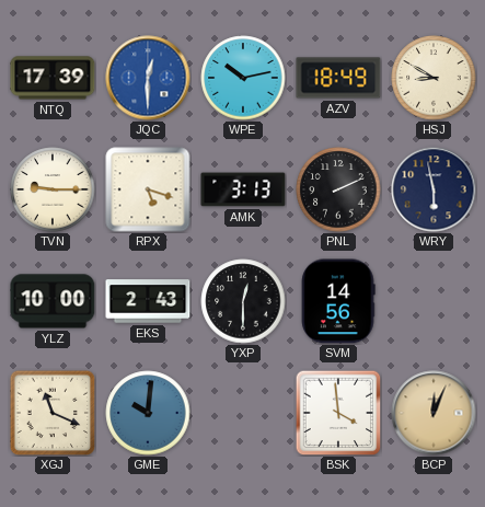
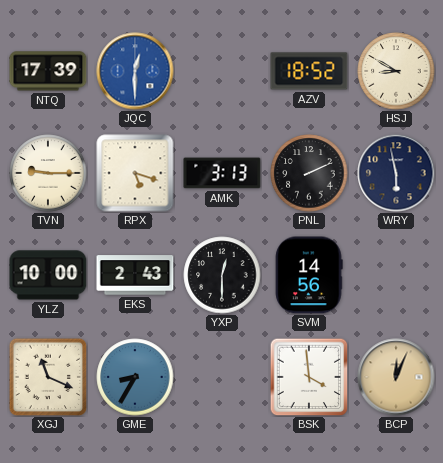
WPE: 10:13 -> none
AZV: 18:49 -> 18:52
GME: 10:01 -> 8:35
